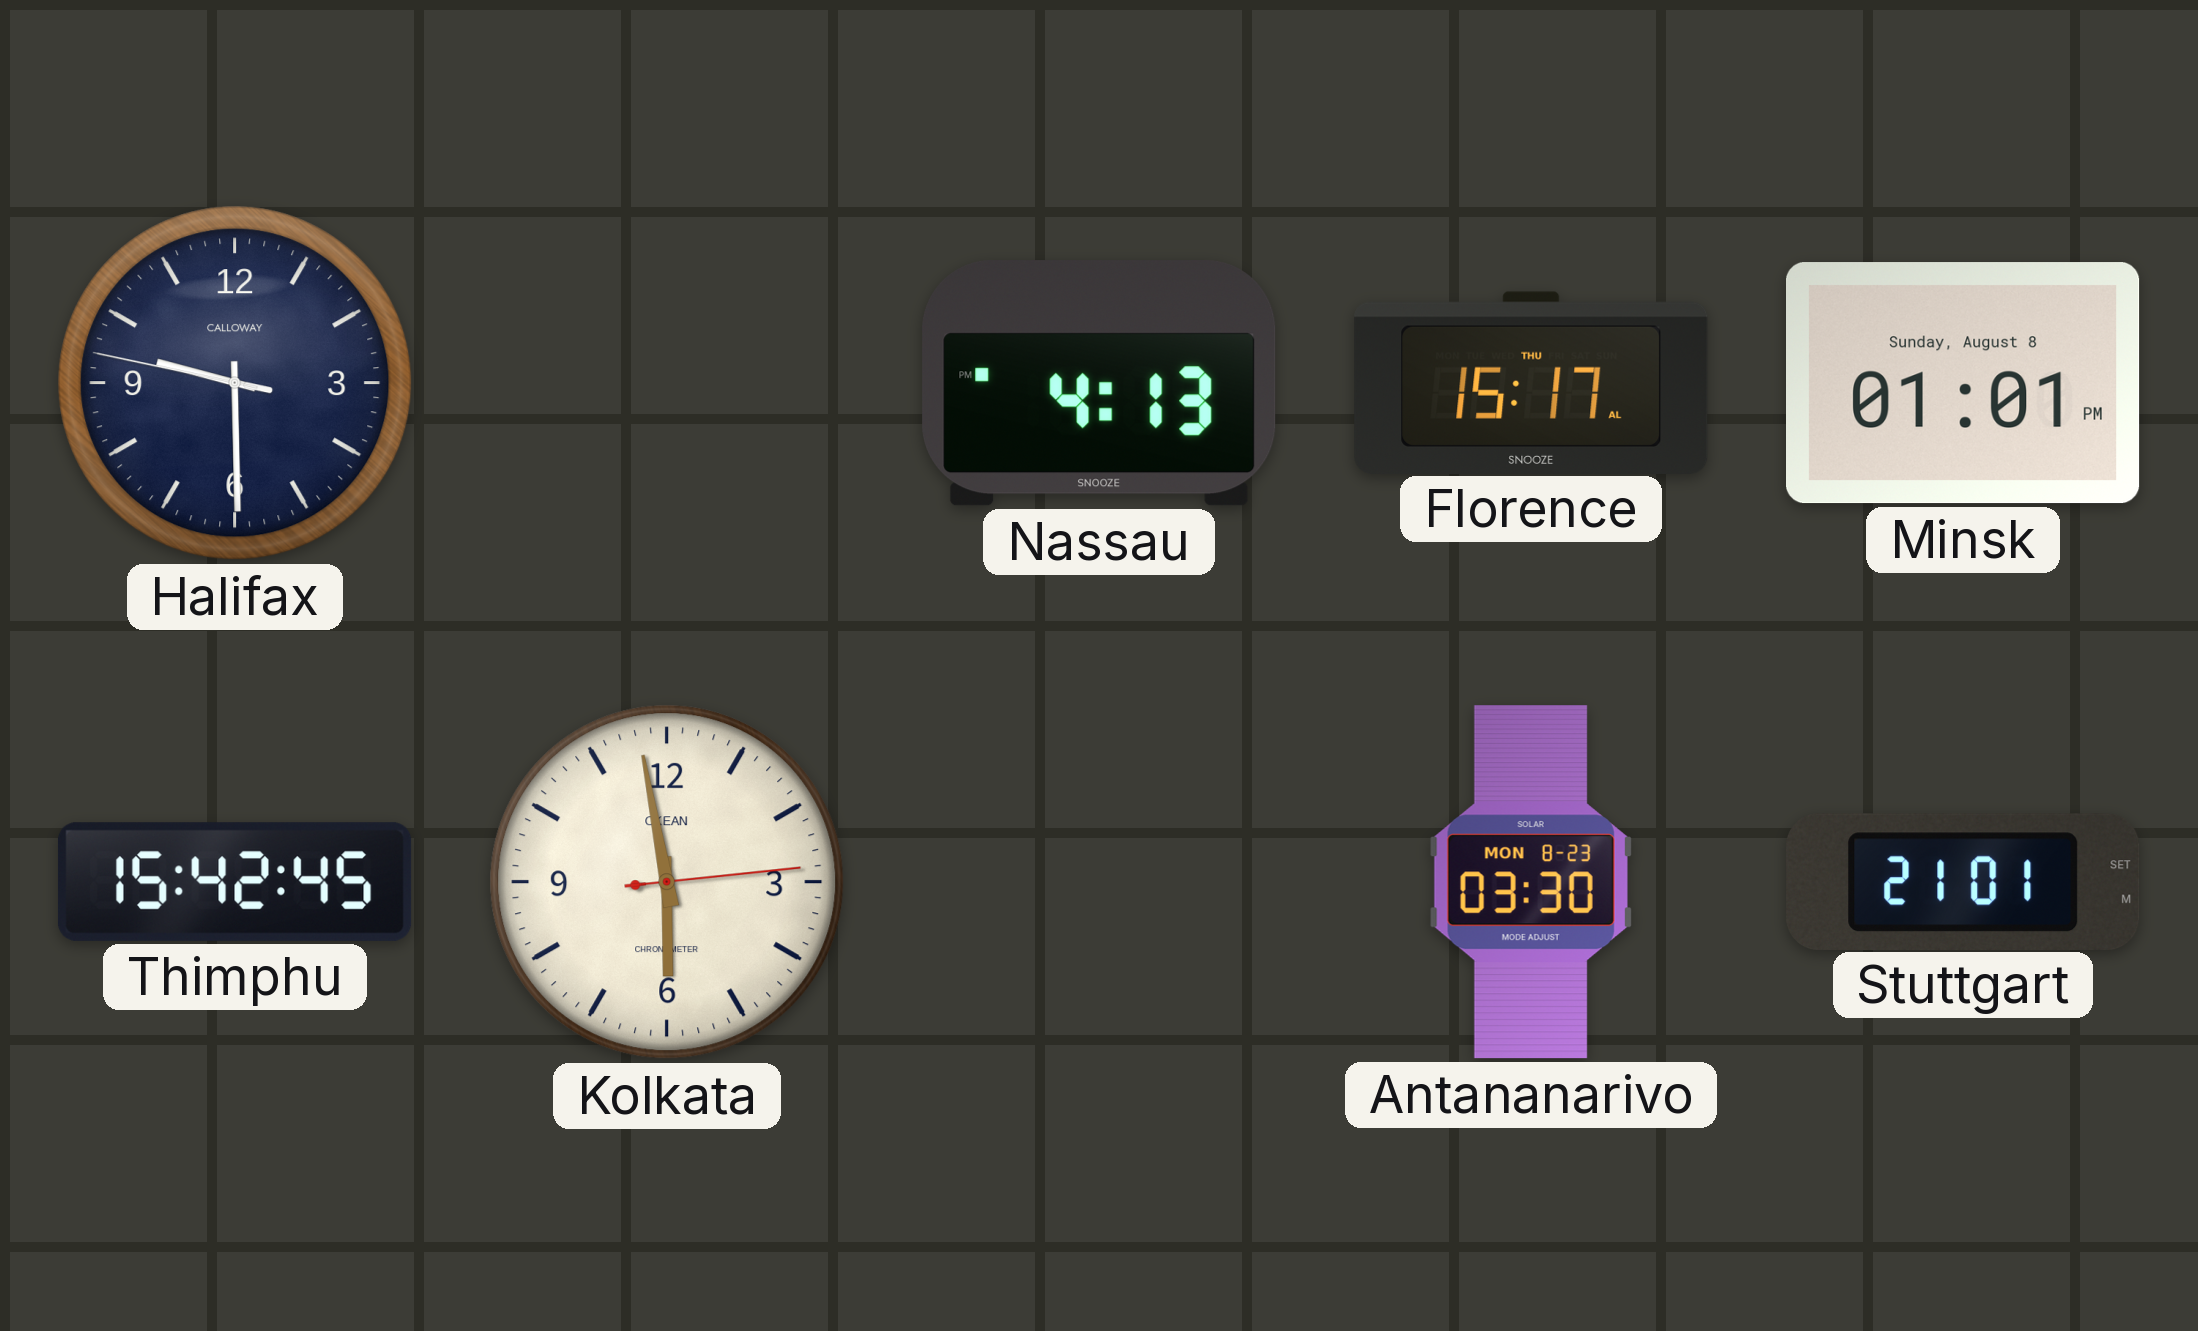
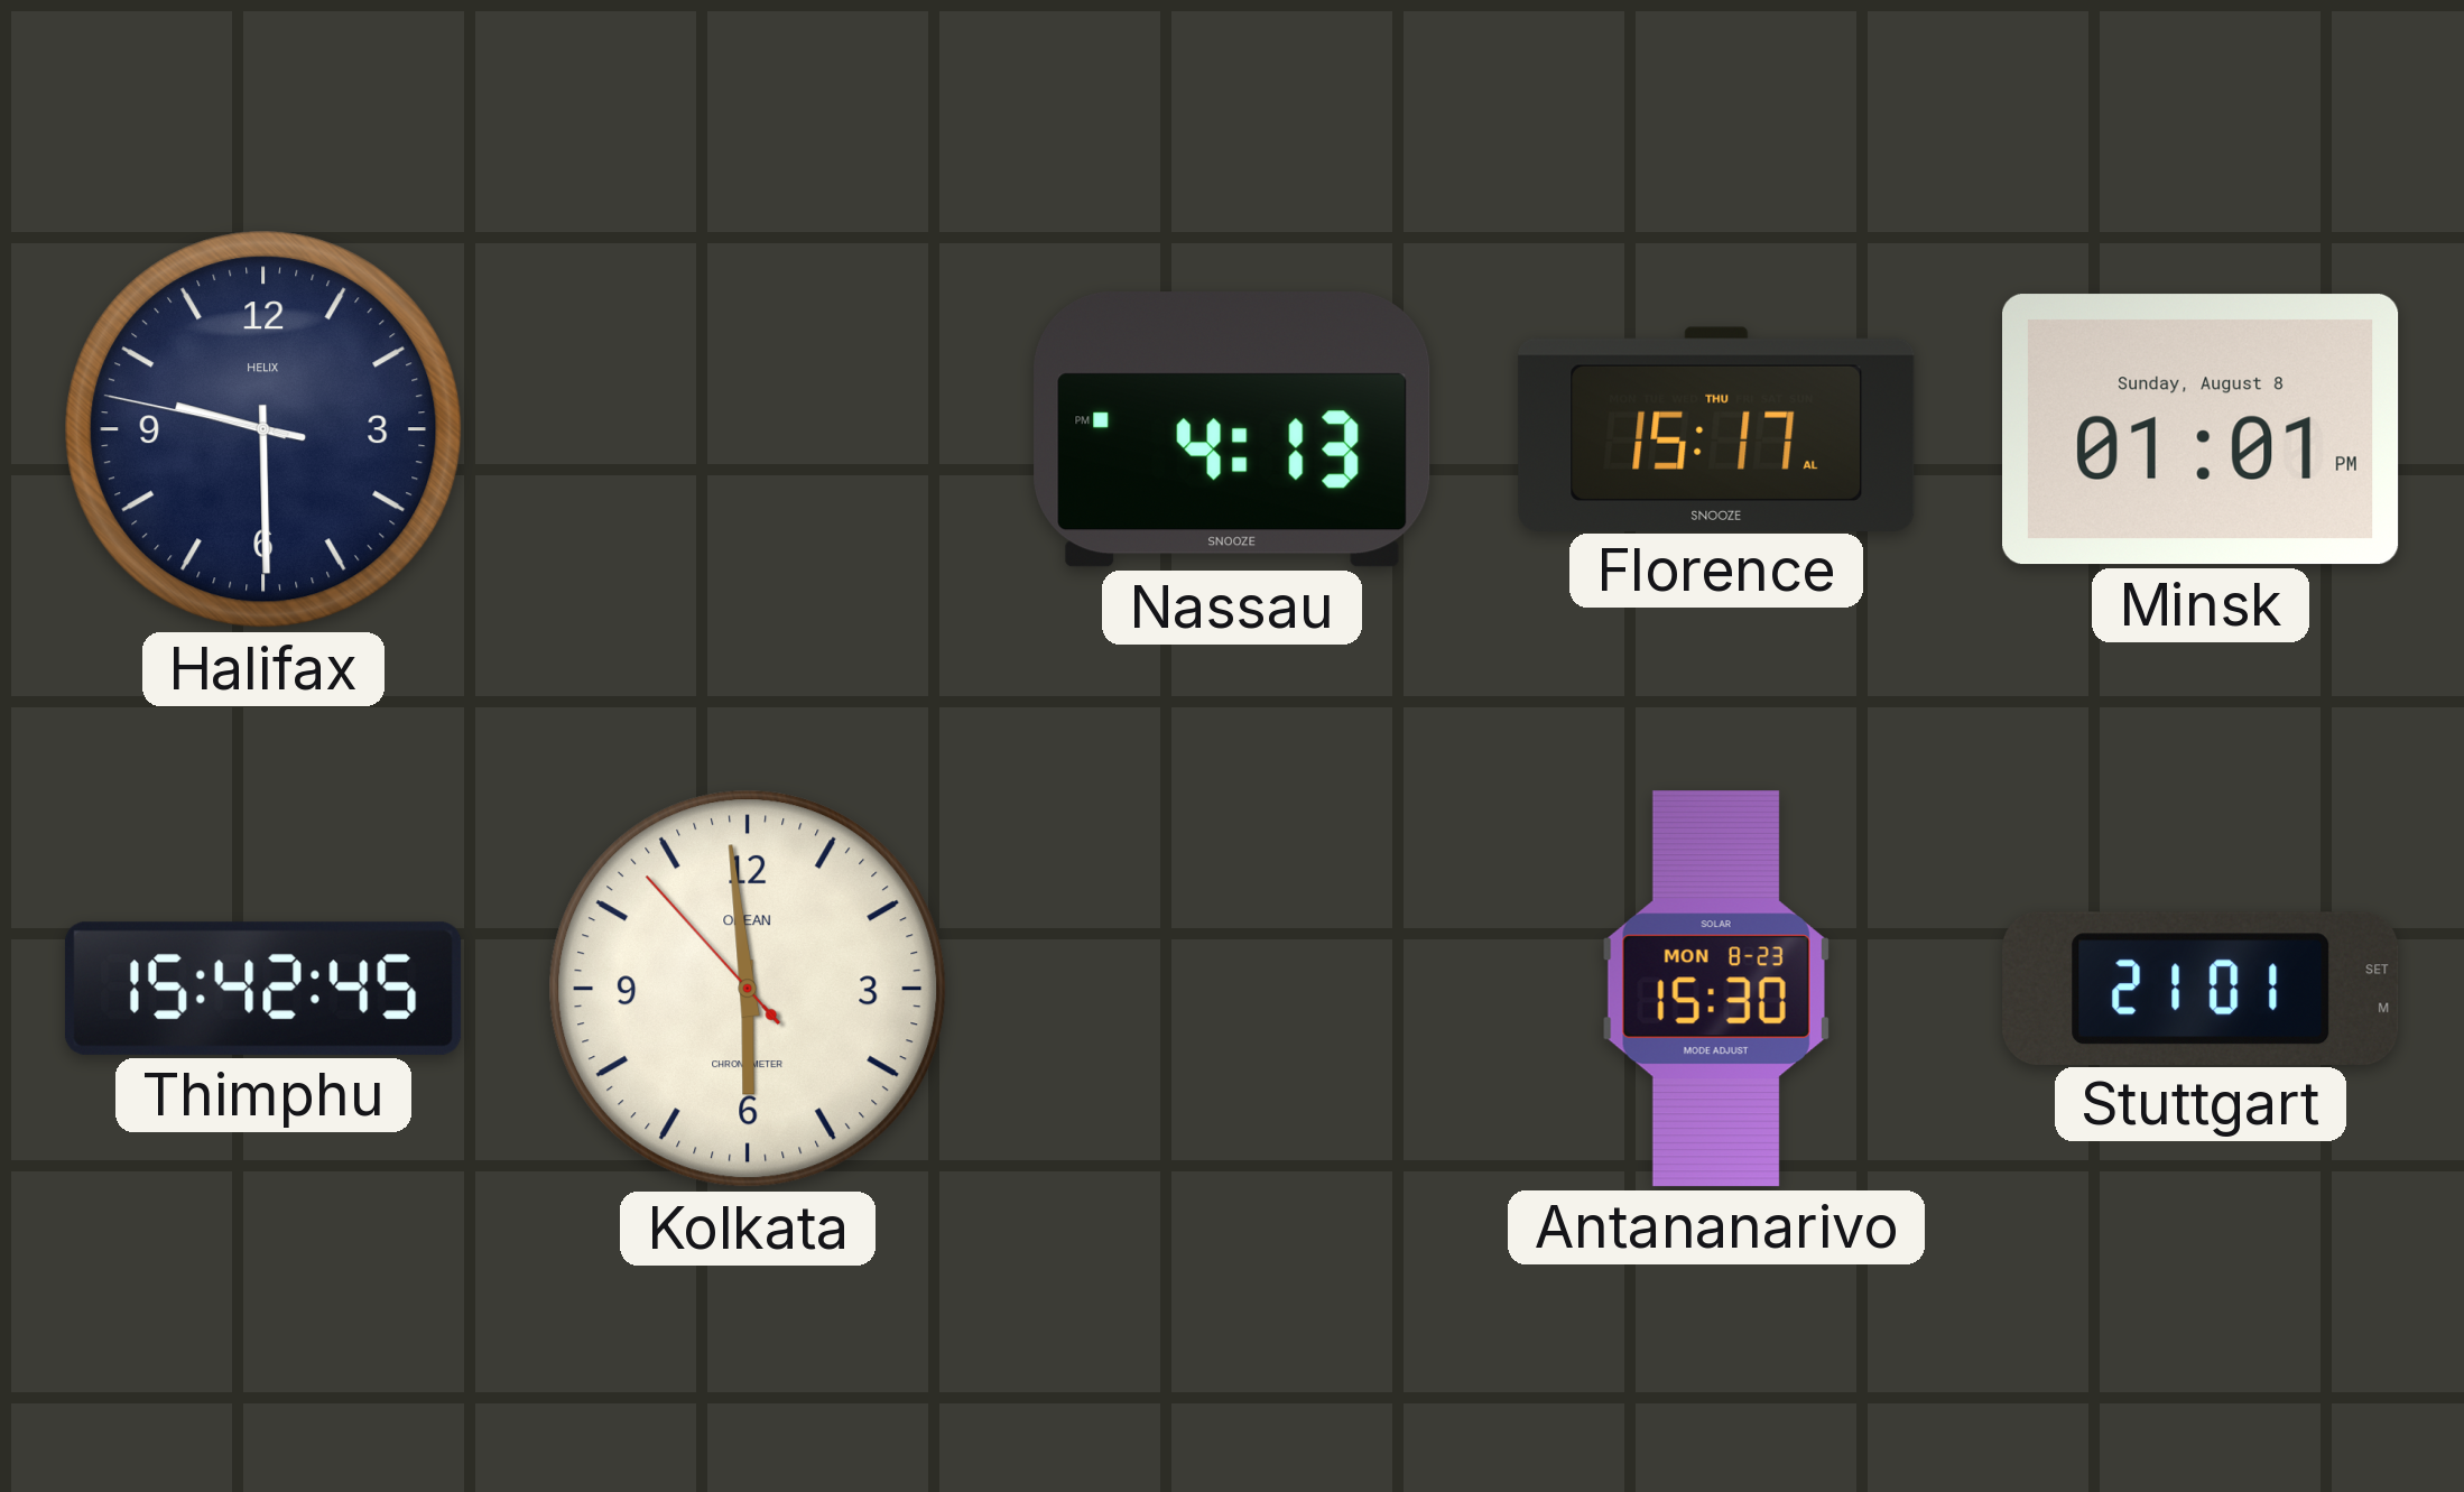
Halifax brand: CALLOWAY -> HELIX
Kolkata: 5:58:14 -> 5:58:53
Antananarivo: 03:30 -> 15:30
